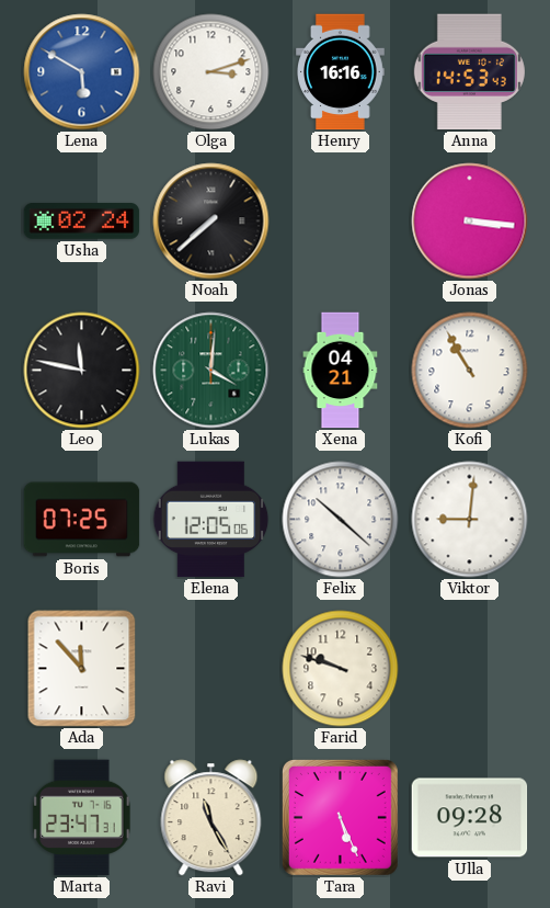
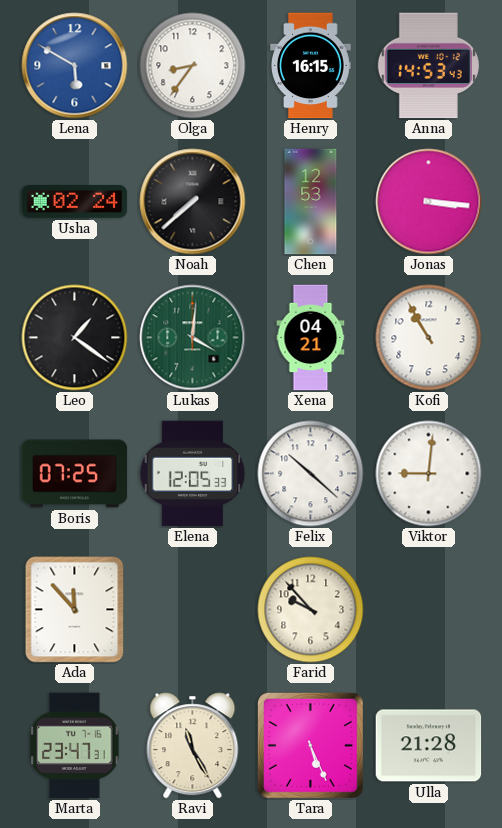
Olga: 3:12 -> 8:36
Henry: 16:16 -> 16:15
Chen: none -> 12:53
Leo: 11:47 -> 1:21
Elena: 12:05:06 -> 12:05:33
Farid: 9:48 -> 9:53
Ulla: 09:28 -> 21:28
